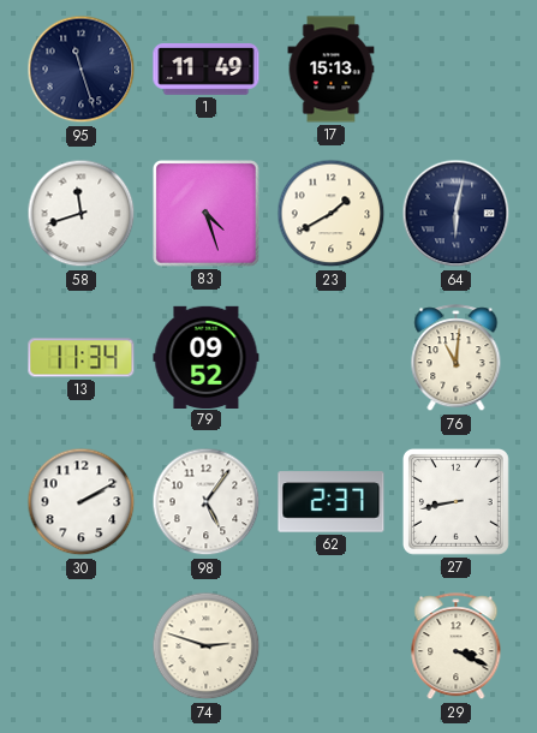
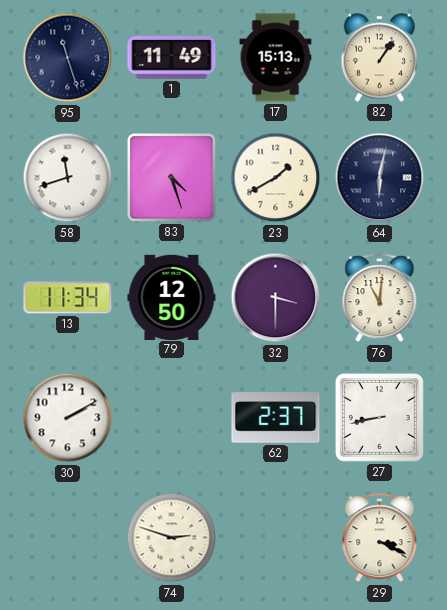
82: none -> 1:06
79: 09:52 -> 12:50
32: none -> 3:30
98: 5:06 -> none
